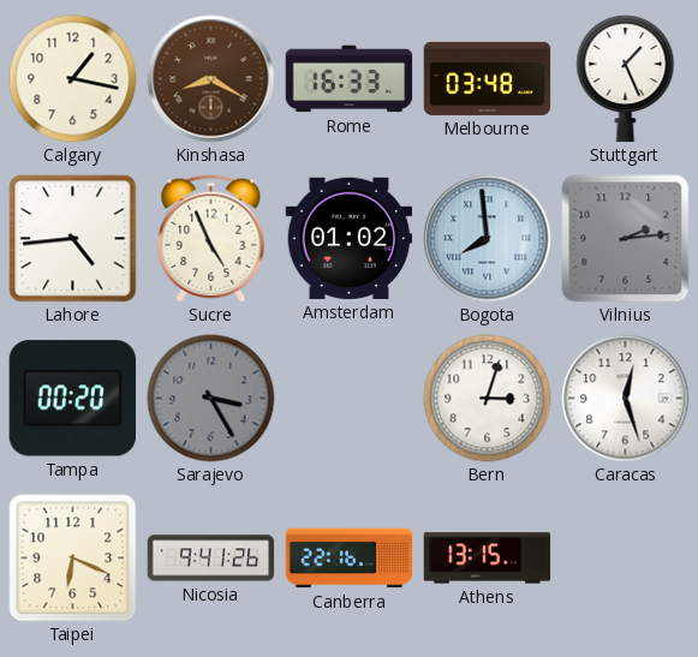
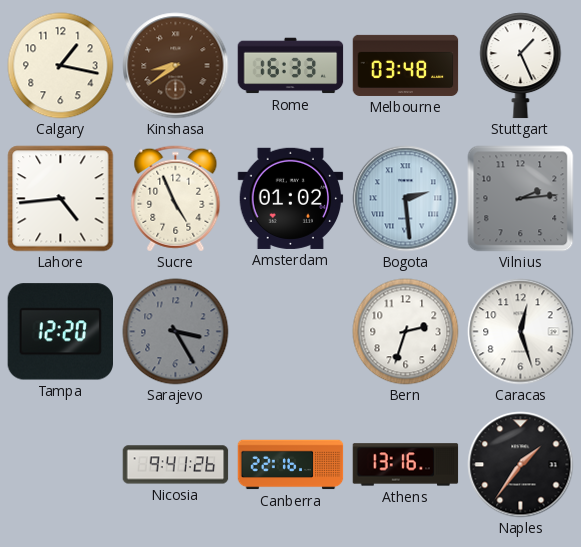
Kinshasa: 8:20 -> 8:39
Bogota: 7:59 -> 2:29
Tampa: 00:20 -> 12:20
Bern: 3:03 -> 2:33
Taipei: 6:19 -> none
Athens: 13:15 -> 13:16
Naples: none -> 1:36
